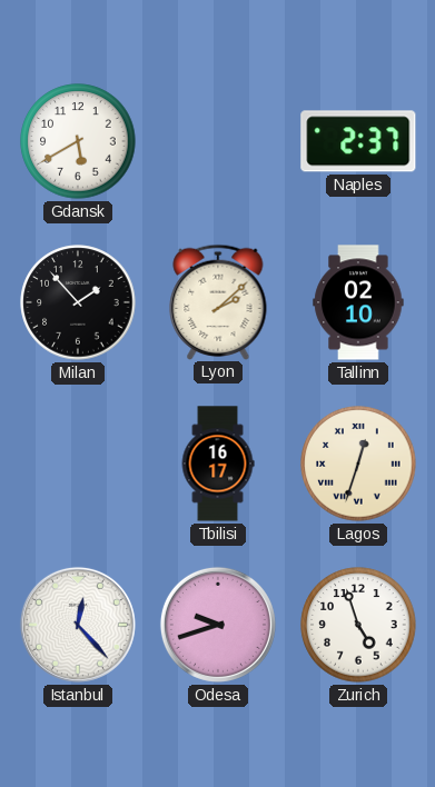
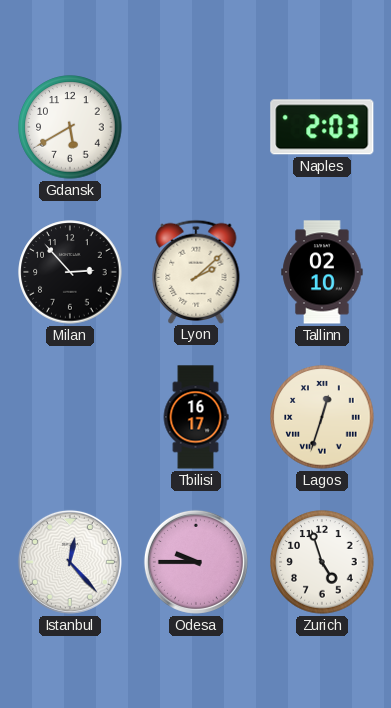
Naples: 2:37 -> 2:03
Milan: 1:53 -> 2:53
Odesa: 9:42 -> 9:45
